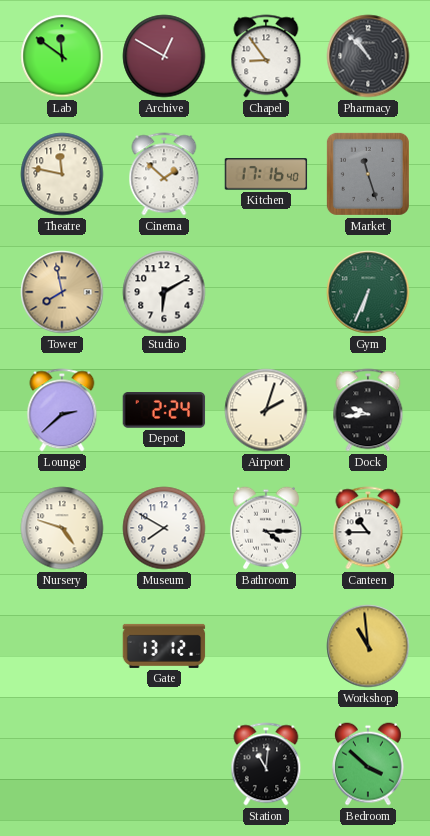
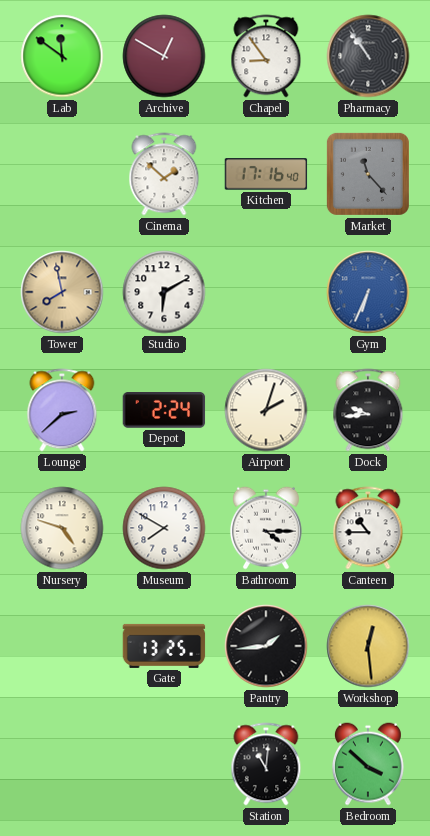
Pharmacy: 10:53 -> 10:54
Theatre: 11:47 -> none
Market: 11:27 -> 11:23
Gym dial: green -> blue
Gate: 13:12 -> 13:25
Pantry: none -> 1:44
Workshop: 10:59 -> 12:29
